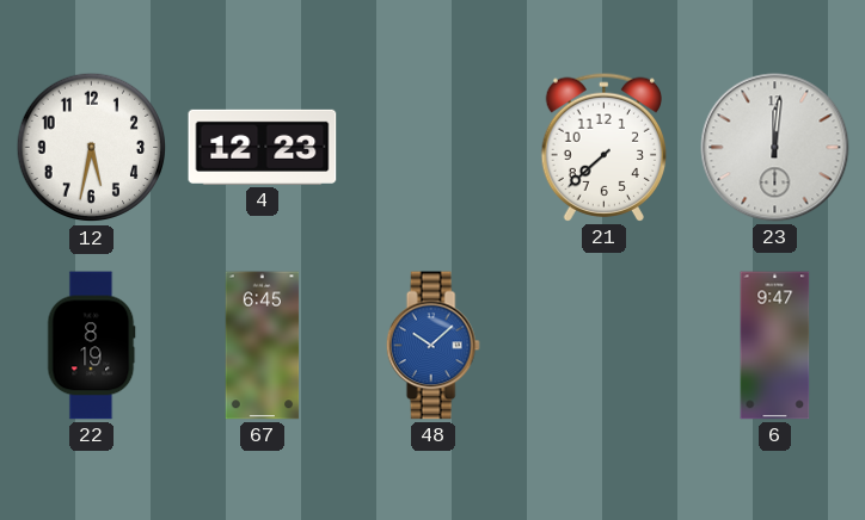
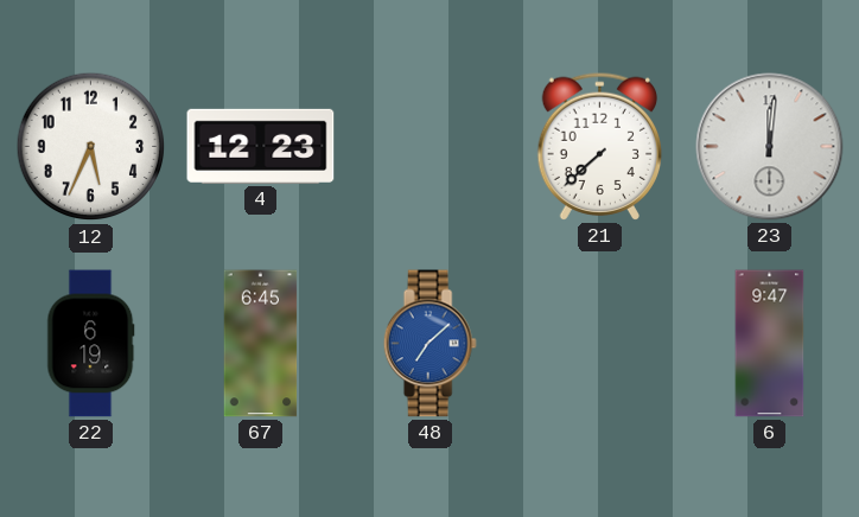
12: 5:32 -> 5:34
22: 8:19 -> 6:19
48: 10:08 -> 7:08
